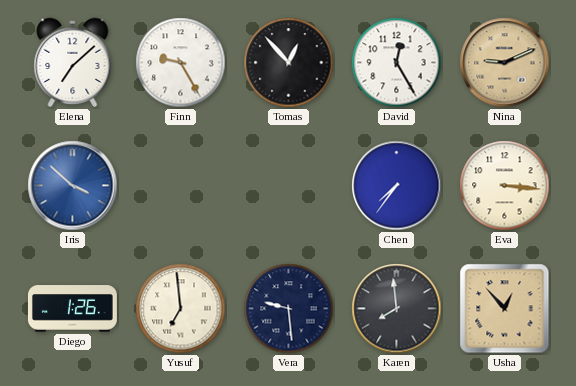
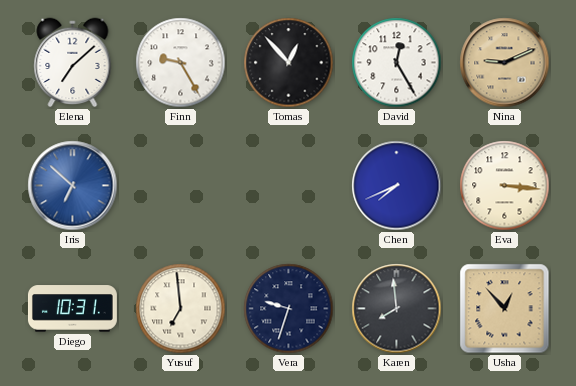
Iris: 3:52 -> 6:52
Chen: 7:36 -> 7:41
Diego: 1:26 -> 10:31
Vera: 9:29 -> 9:33
